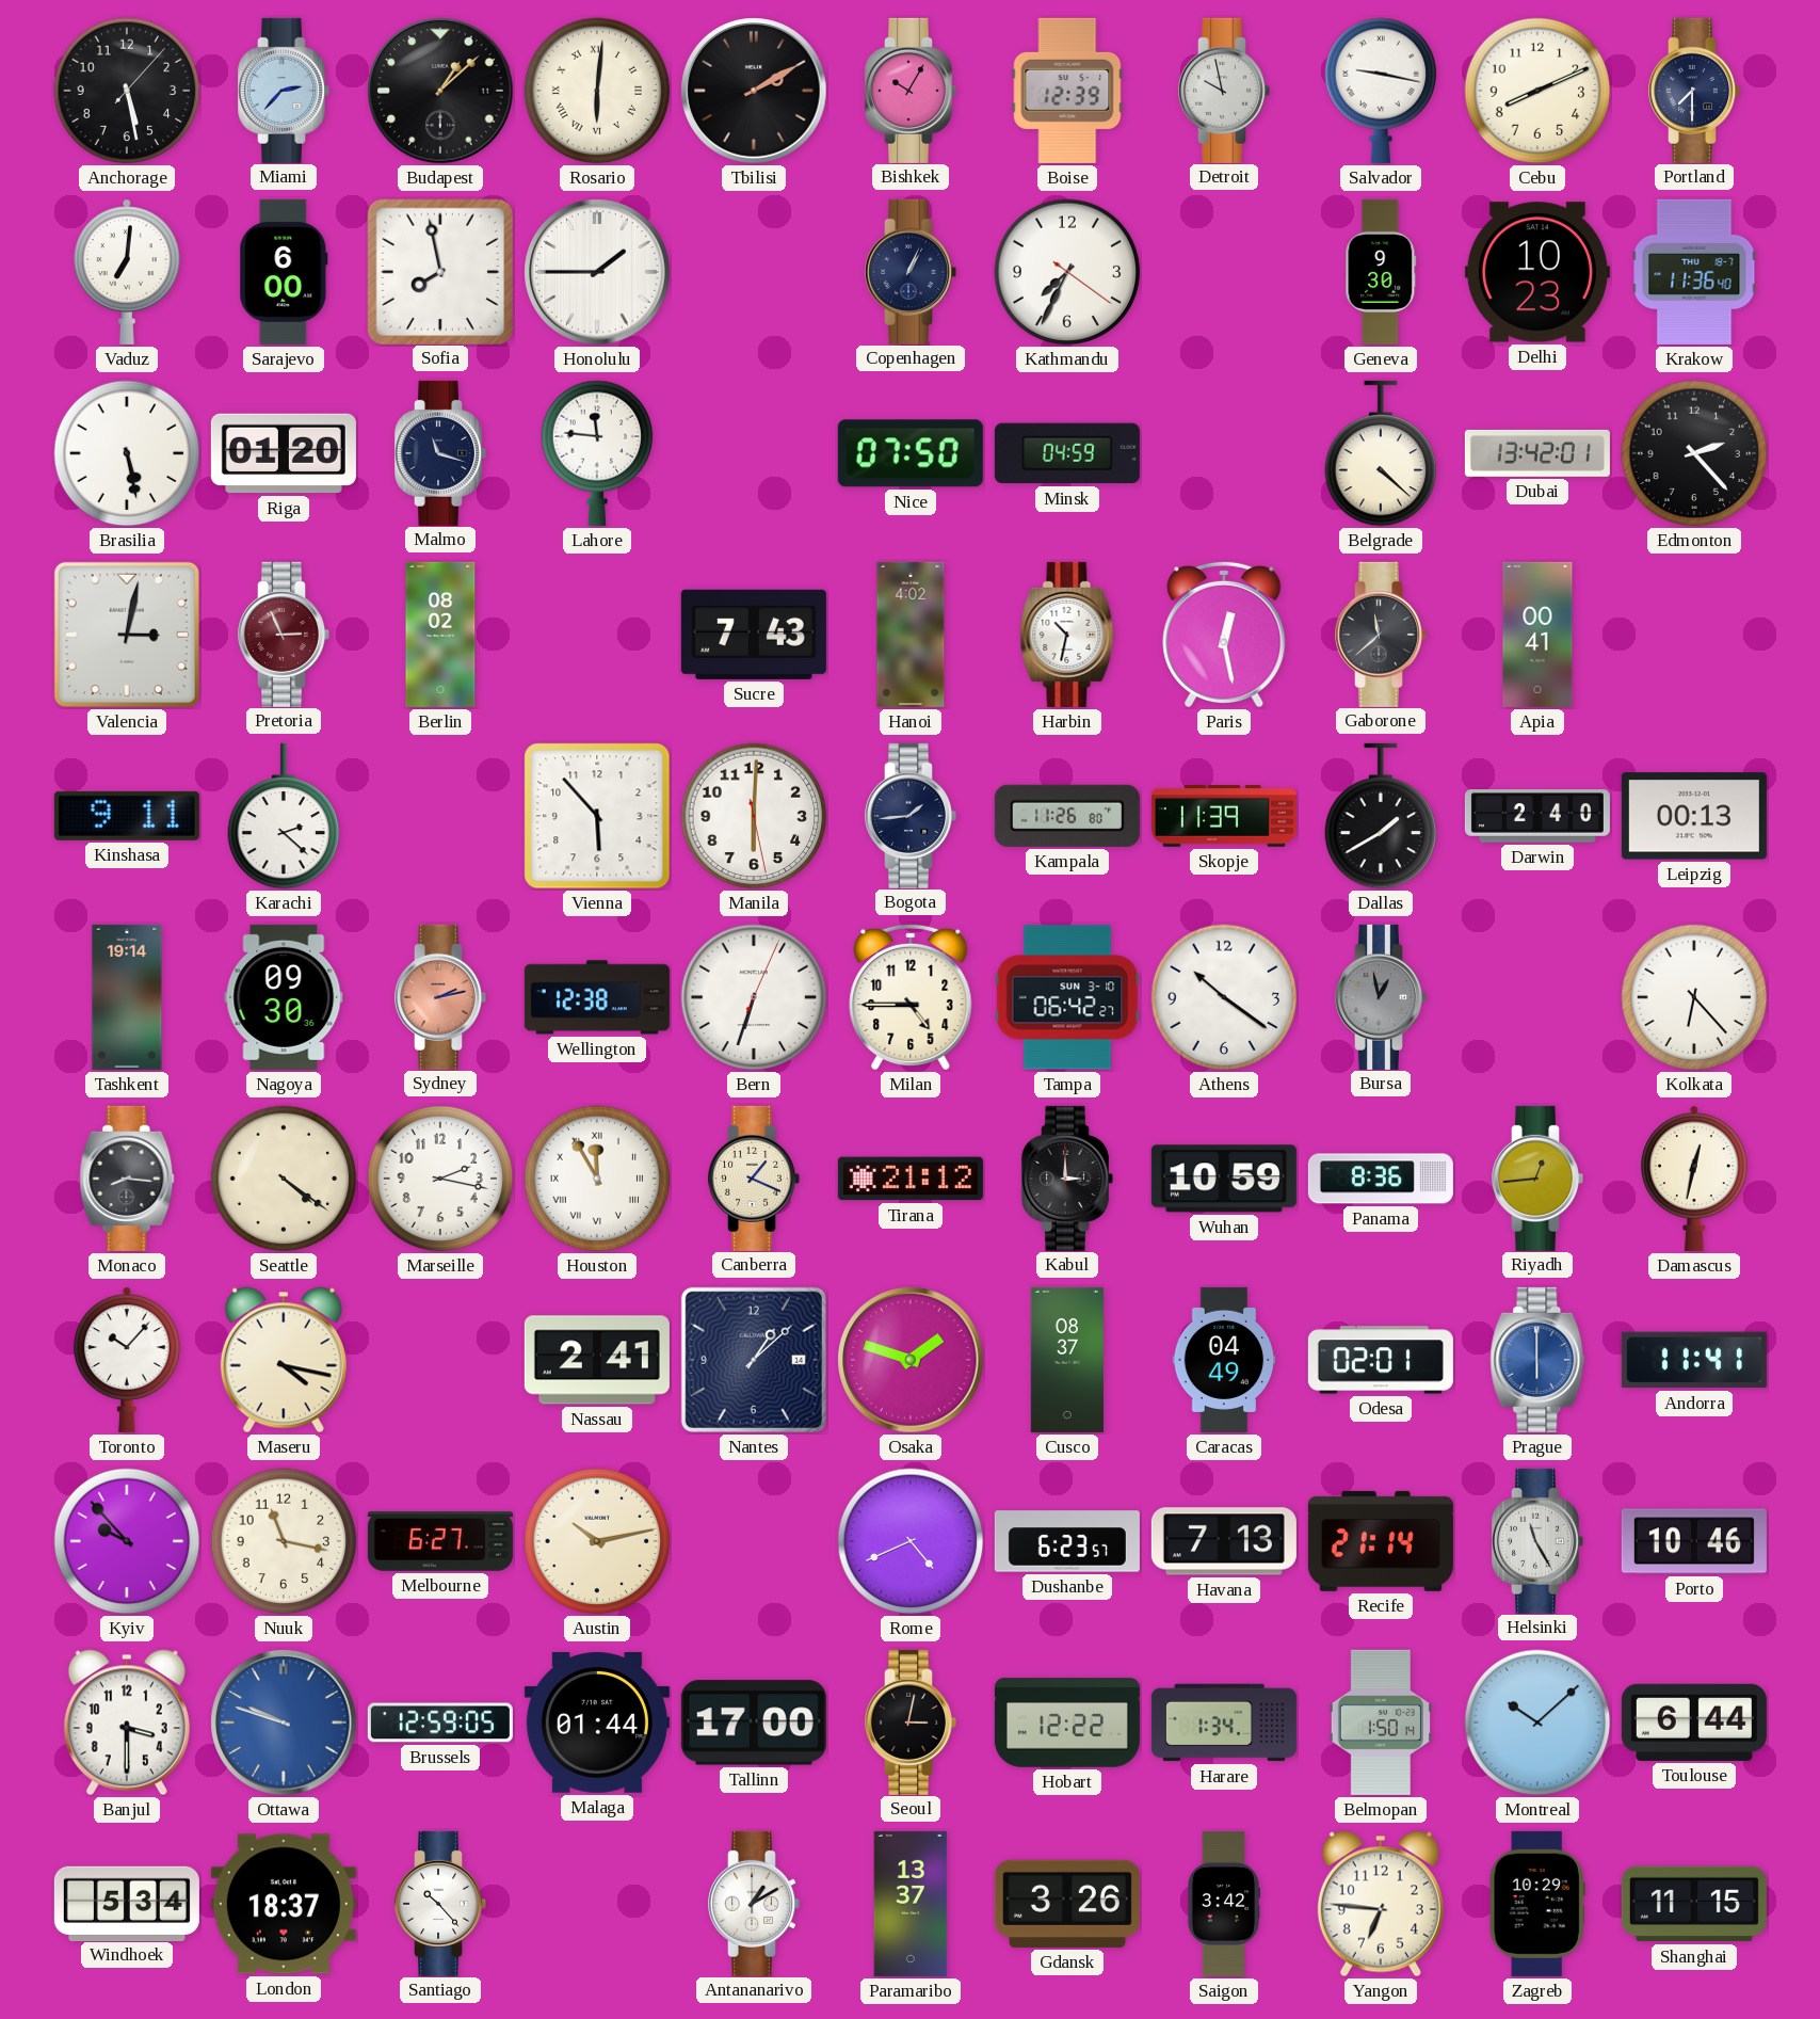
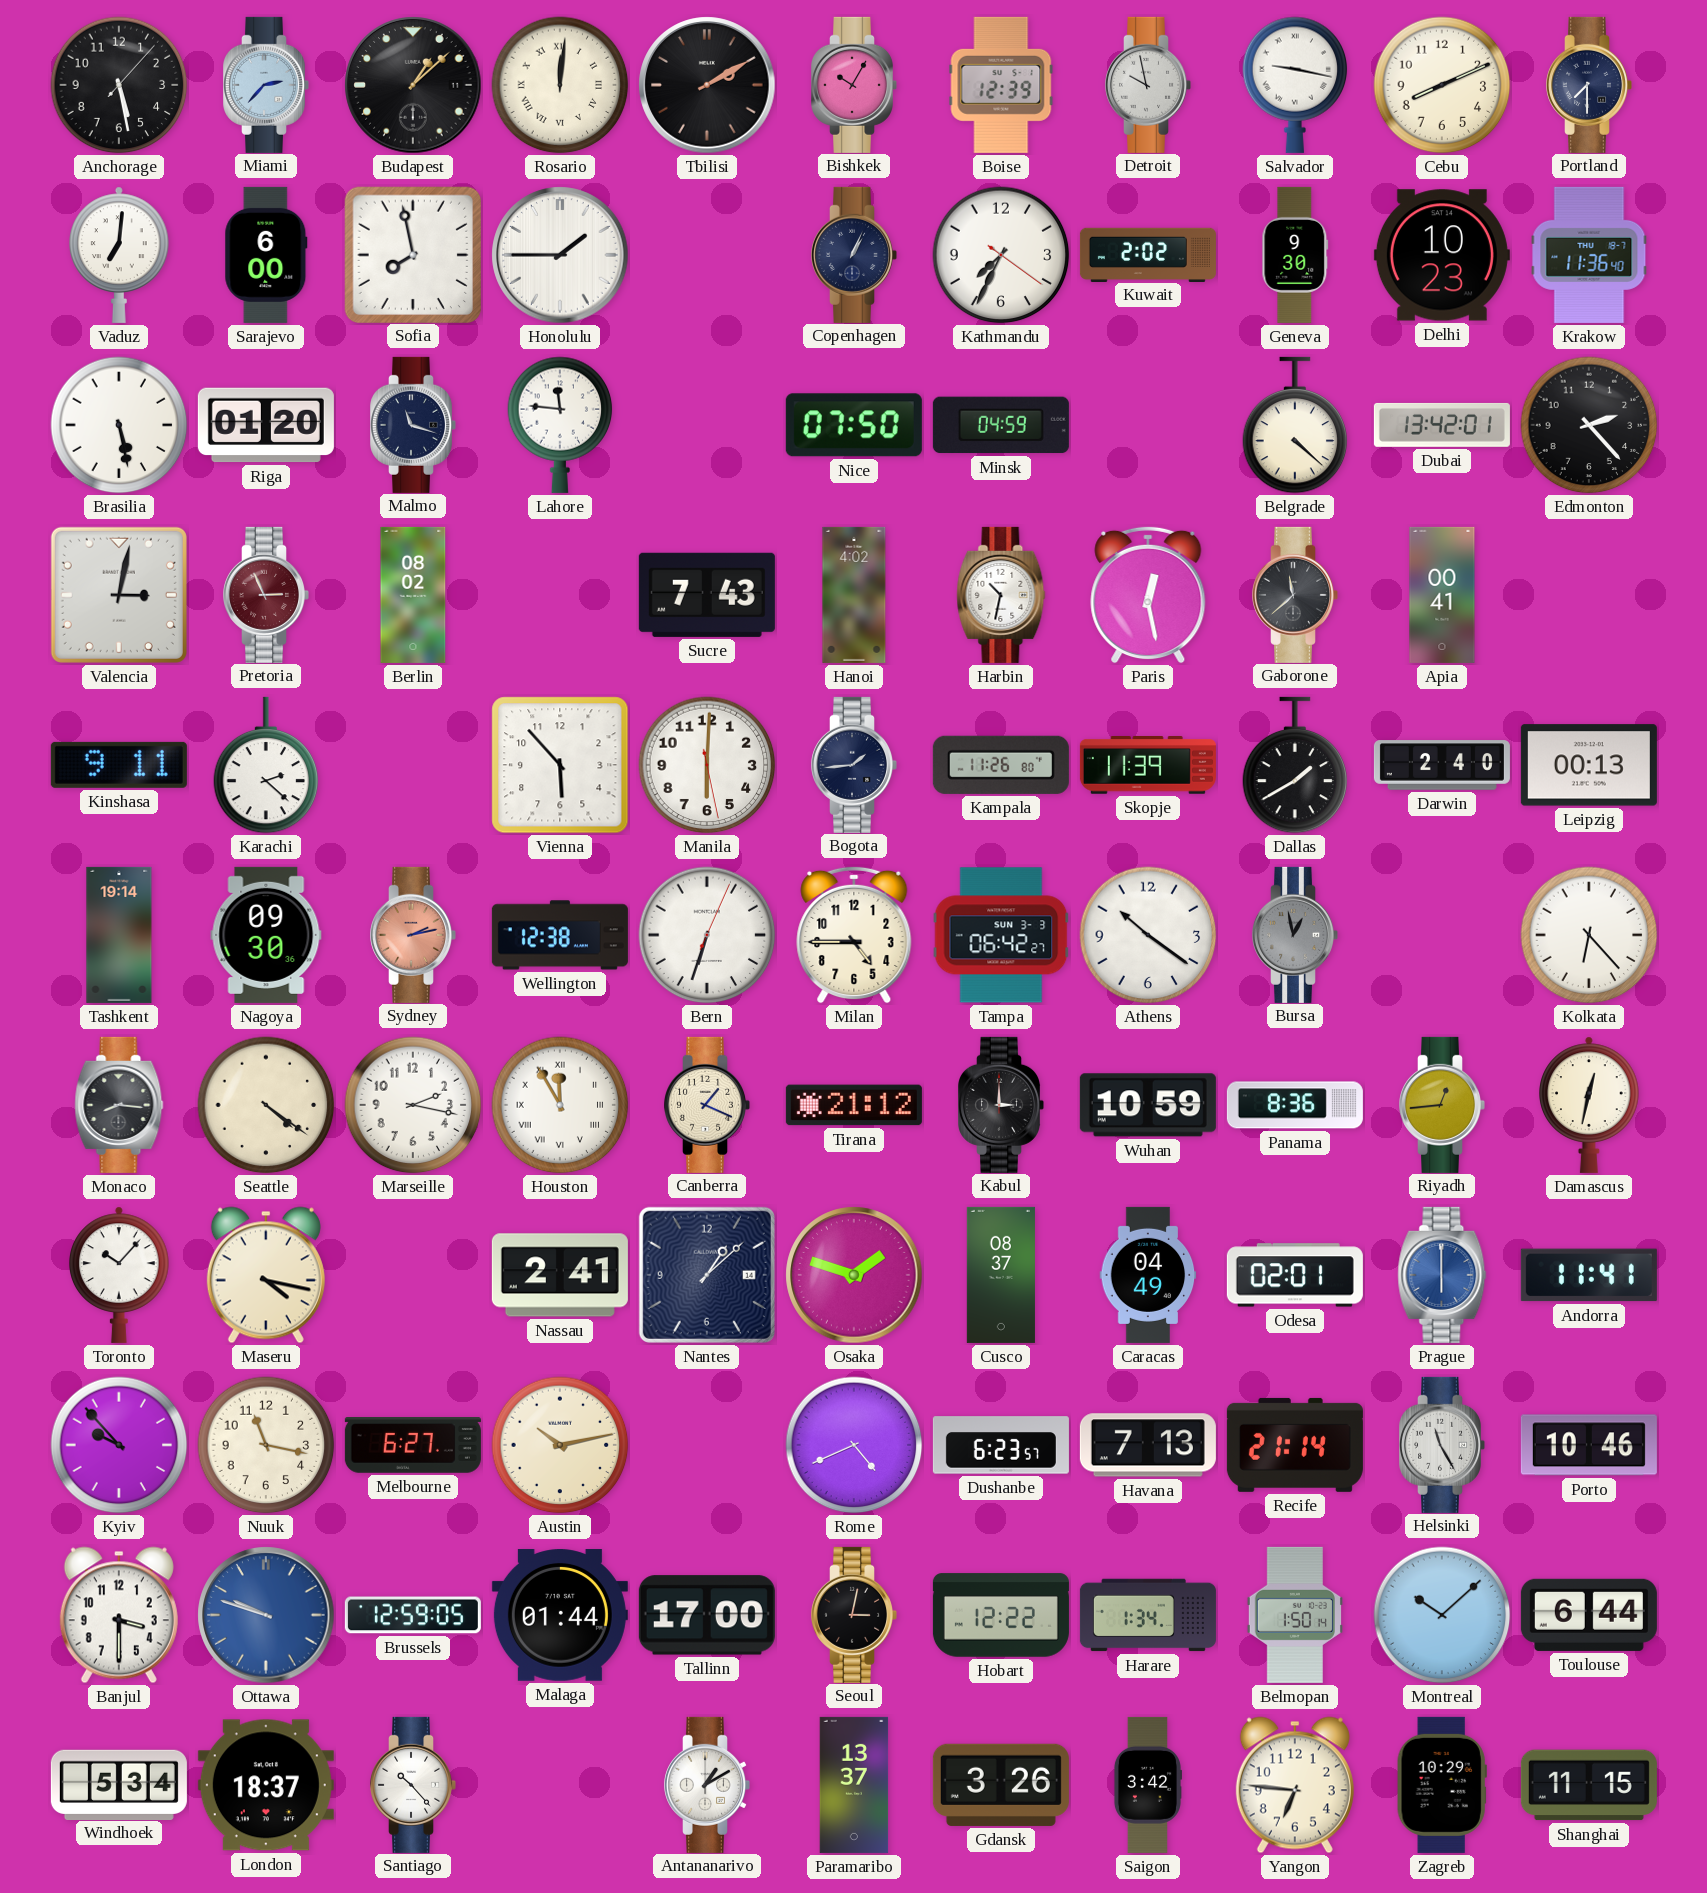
Rosario: 6:01 -> 12:01
Kuwait: none -> 2:02
Tampa date: SUN 3-10 -> SUN 3-3
